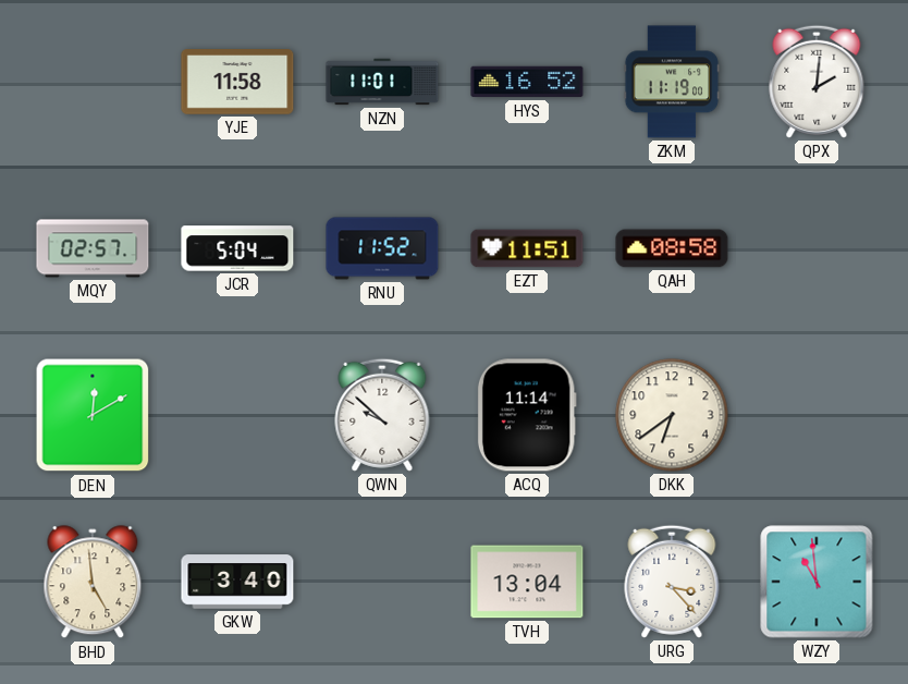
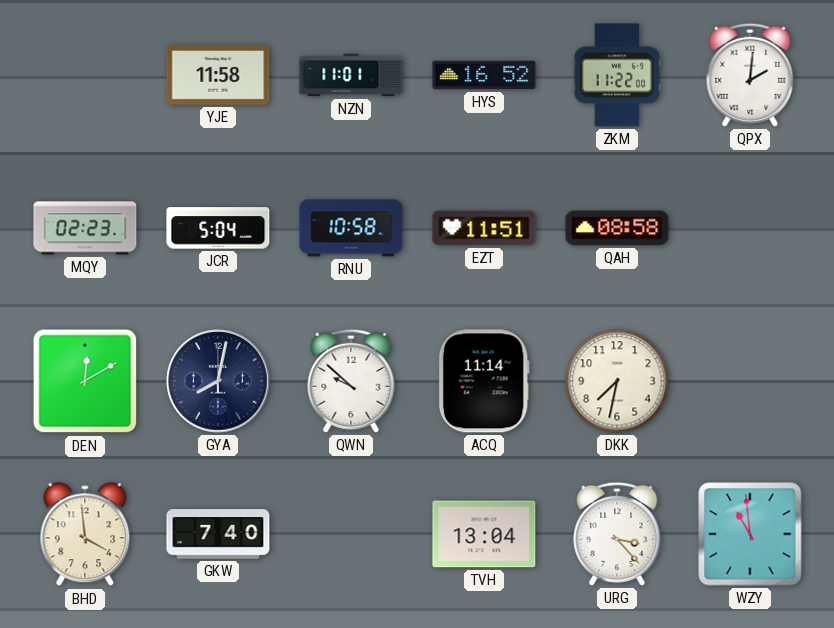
ZKM: 11:19 -> 11:22
MQY: 02:57 -> 02:23
RNU: 11:52 -> 10:58
GYA: none -> 8:02
DKK: 6:39 -> 7:32
BHD: 4:59 -> 3:59
GKW: 3:40 -> 7:40
